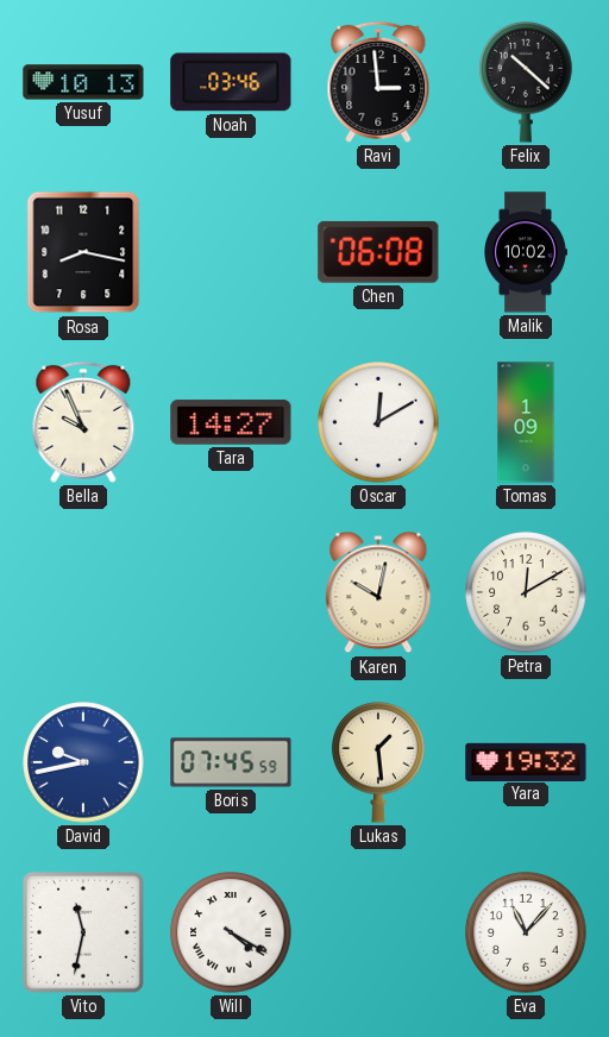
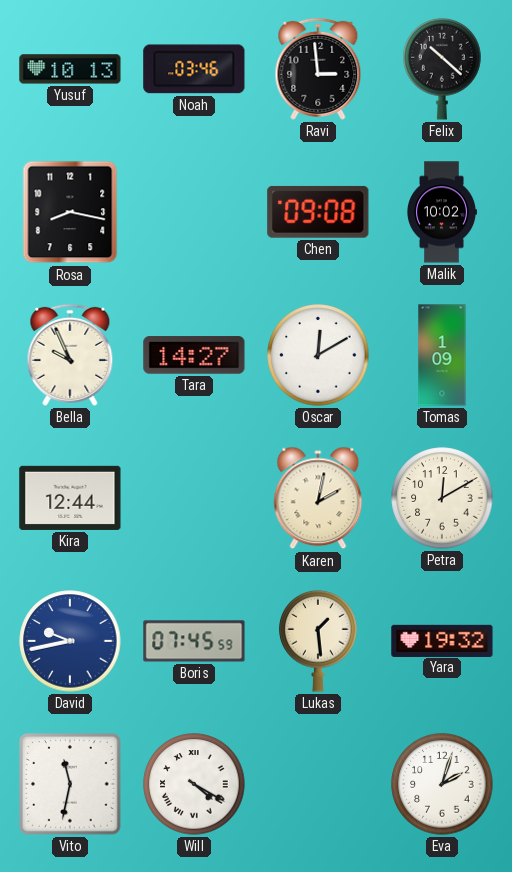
Chen: 06:08 -> 09:08
Kira: none -> 12:44
Karen: 10:02 -> 2:02
Eva: 11:07 -> 2:03
